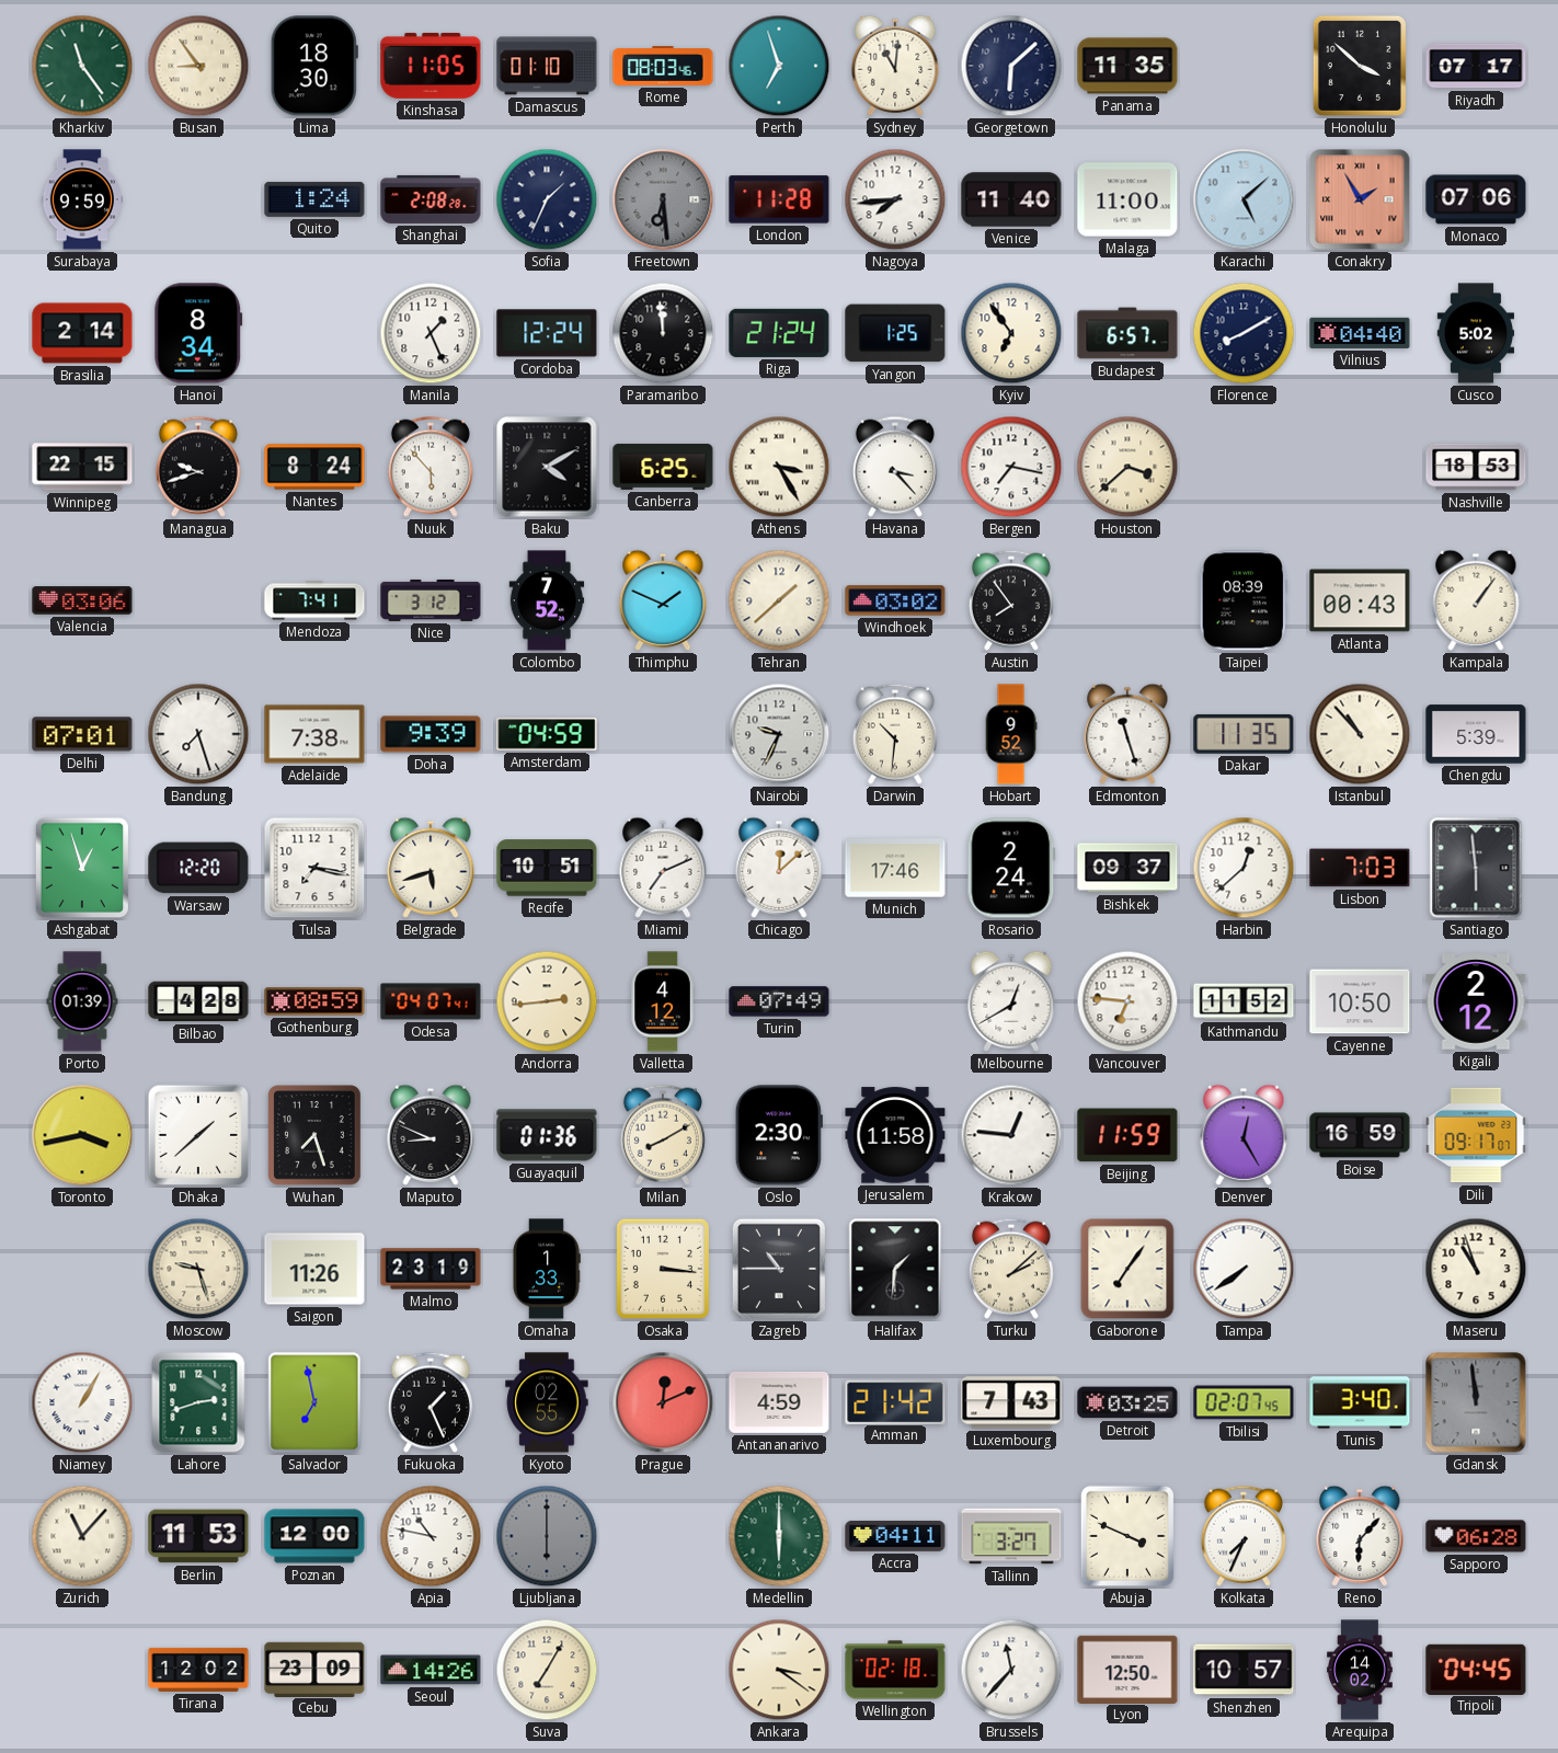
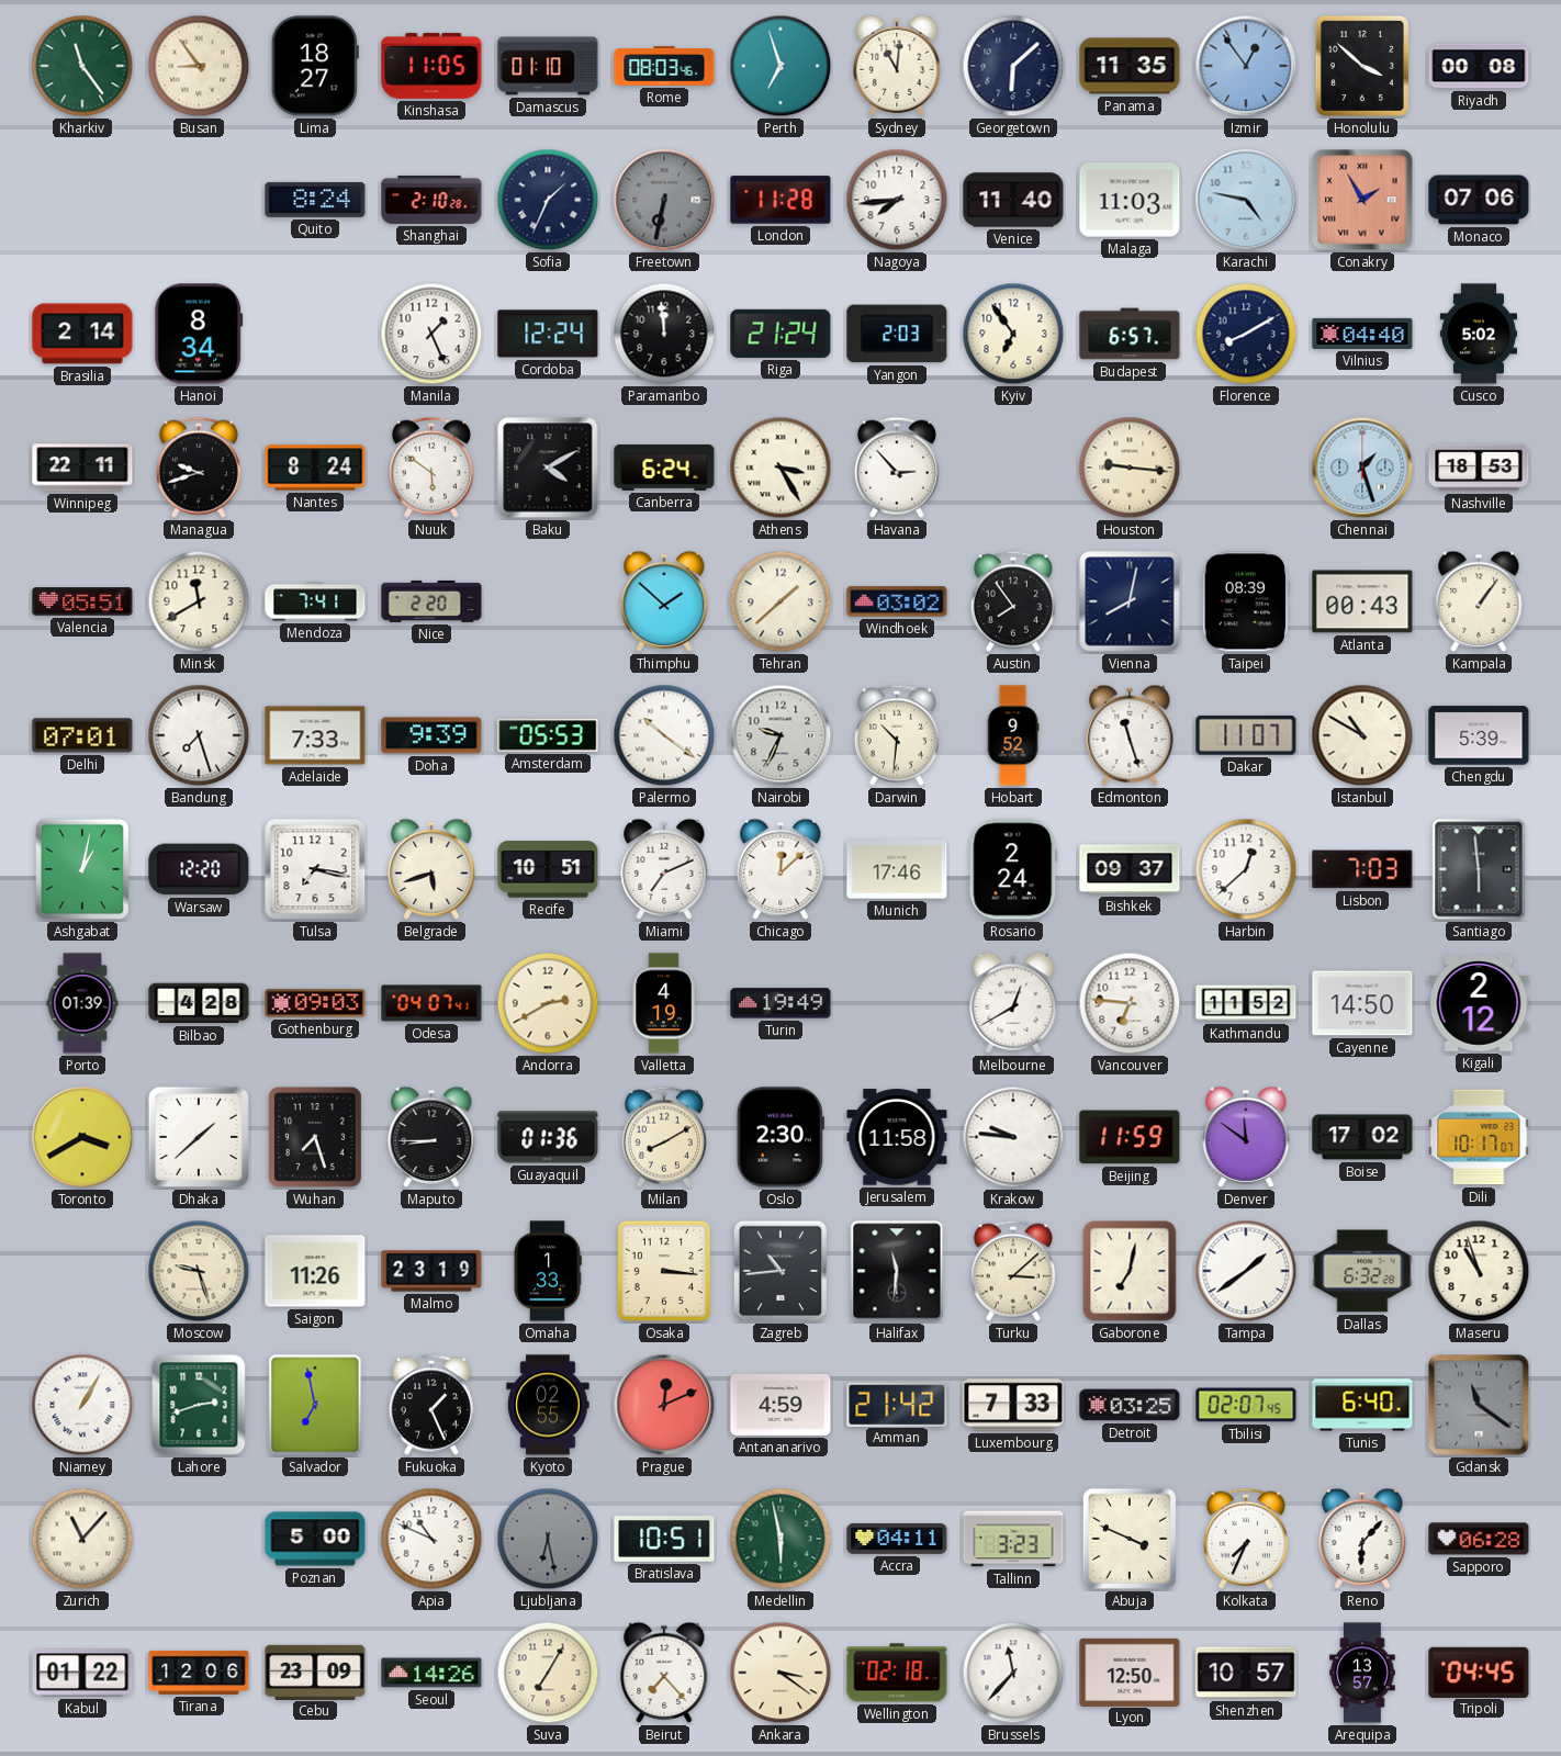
Lima: 18:30 -> 18:27
Izmir: none -> 12:54
Riyadh: 07:17 -> 00:08
Surabaya: 9:59 -> none
Quito: 1:24 -> 8:24
Shanghai: 2:08 -> 2:10
Freetown: 6:29 -> 6:32
Malaga: 11:00 -> 11:03
Karachi: 5:08 -> 4:47
Yangon: 1:25 -> 2:03
Winnipeg: 22:15 -> 22:11
Nuuk: 5:53 -> 5:51
Canberra: 6:25 -> 6:24
Havana: 3:23 -> 2:53
Bergen: 7:17 -> none
Houston: 3:38 -> 9:16
Chennai: none -> 1:27
Valencia: 03:06 -> 05:51
Minsk: none -> 11:40
Nice: 3:12 -> 2:20
Colombo: 7:52 -> none
Thimphu: 1:49 -> 1:52
Vienna: none -> 8:02
Adelaide: 7:38 -> 7:33
Amsterdam: 04:59 -> 05:53
Palermo: none -> 10:21
Dakar: 11:35 -> 11:07
Istanbul: 10:53 -> 10:50
Ashgabat: 12:57 -> 1:02
Gothenburg: 08:59 -> 09:03
Andorra: 2:44 -> 2:40
Valletta: 4:12 -> 4:19
Turin: 07:49 -> 19:49
Cayenne: 10:50 -> 14:50
Toronto: 3:43 -> 3:40
Maputo: 8:49 -> 8:45
Krakow: 12:46 -> 9:46
Denver: 12:25 -> 11:51
Boise: 16:59 -> 17:02
Dili: 09:17 -> 10:17
Zagreb: 10:45 -> 10:44
Halifax: 1:31 -> 11:31
Turku: 2:08 -> 3:08
Gaborone: 7:06 -> 7:02
Tampa: 7:39 -> 1:39
Dallas: none -> 6:32
Luxembourg: 7:43 -> 7:33
Tunis: 3:40 -> 6:40
Gdansk: 11:59 -> 11:21
Berlin: 11:53 -> none
Poznan: 12:00 -> 5:00
Apia: 10:47 -> 10:49
Ljubljana: 6:00 -> 6:28
Bratislava: none -> 10:51
Medellin: 6:00 -> 5:58
Tallinn: 3:27 -> 3:23
Kabul: none -> 01:22
Tirana: 12:02 -> 12:06
Beirut: none -> 7:23
Arequipa: 14:02 -> 13:57
